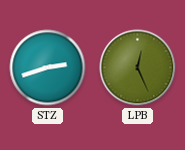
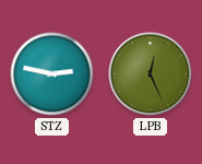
STZ: 2:42 -> 2:47
